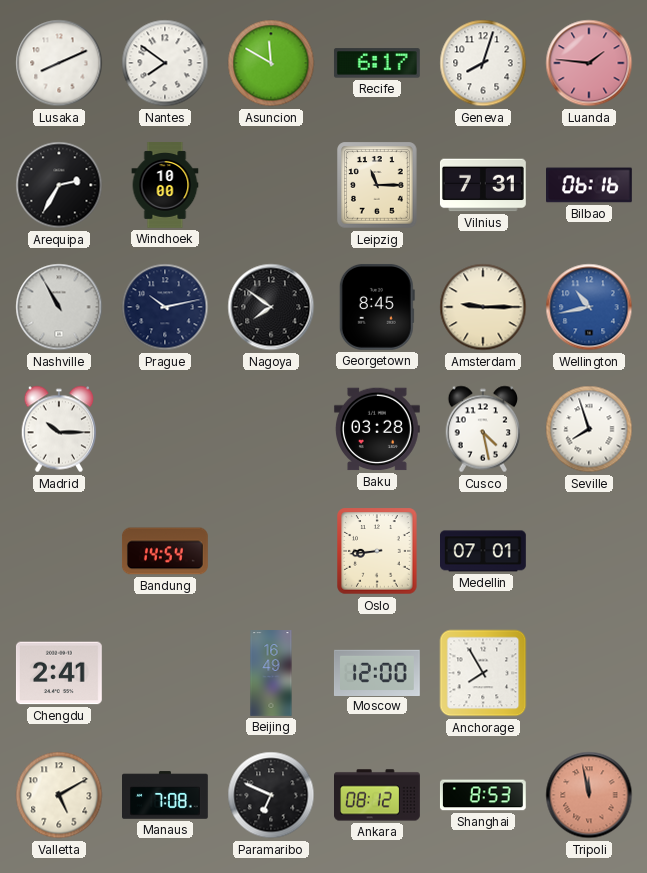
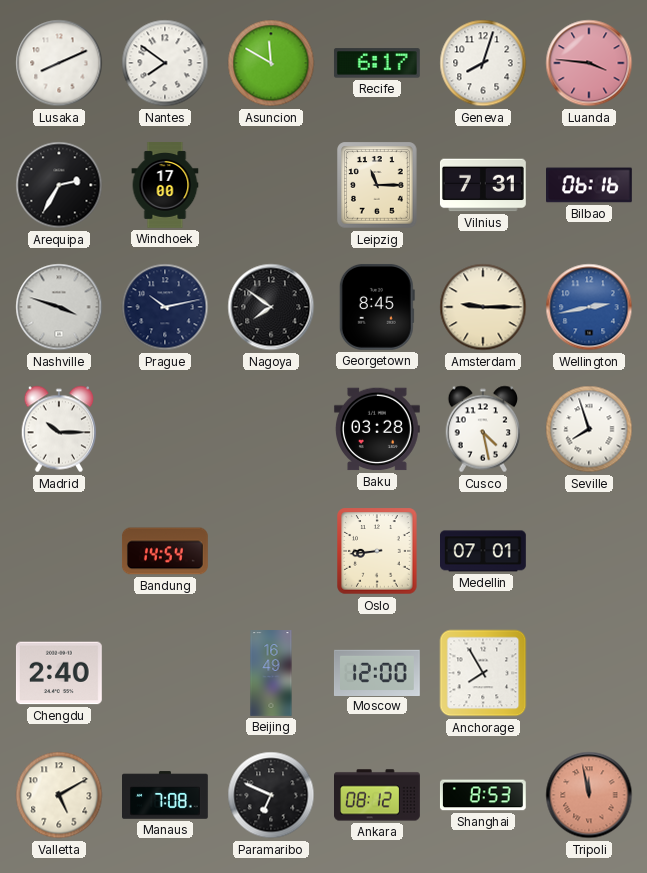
Luanda: 1:46 -> 3:46
Windhoek: 10:00 -> 17:00
Nashville: 10:55 -> 3:48
Wellington: 10:43 -> 2:43
Chengdu: 2:41 -> 2:40
